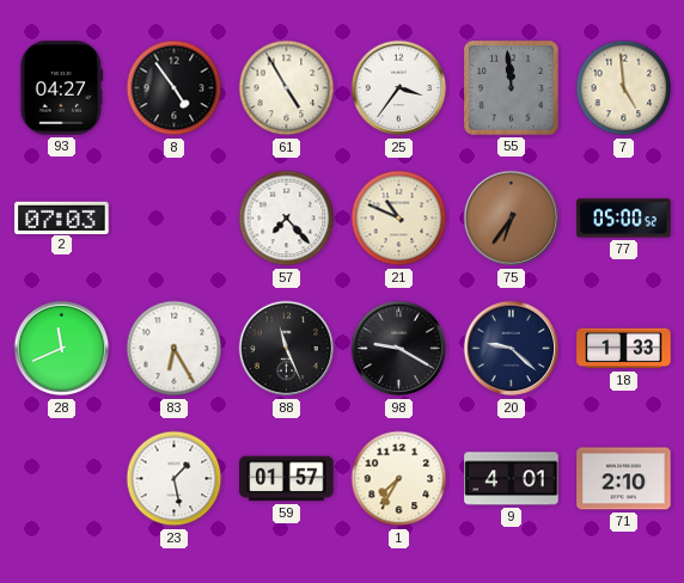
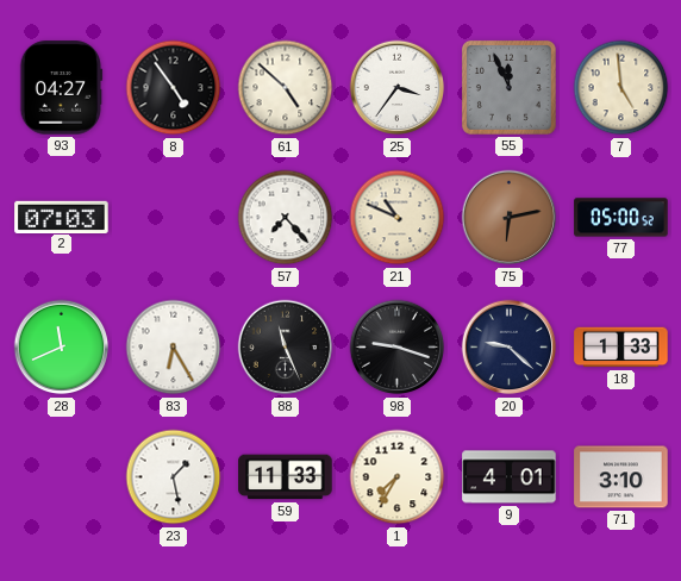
61: 4:55 -> 4:52
55: 11:59 -> 11:56
75: 6:36 -> 6:13
98: 9:20 -> 9:18
59: 01:57 -> 11:33
71: 2:10 -> 3:10
